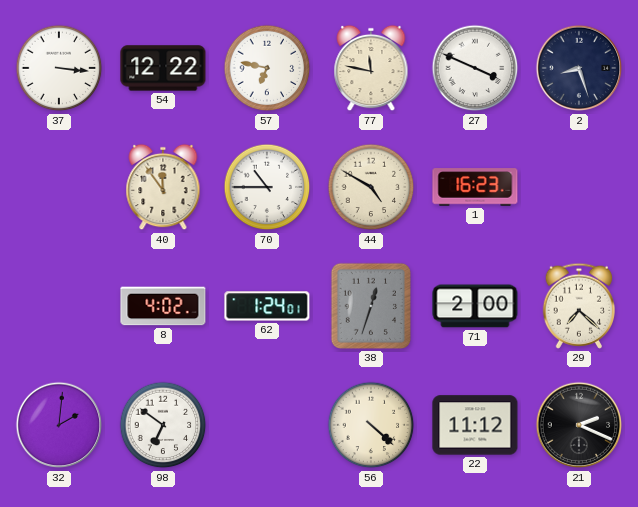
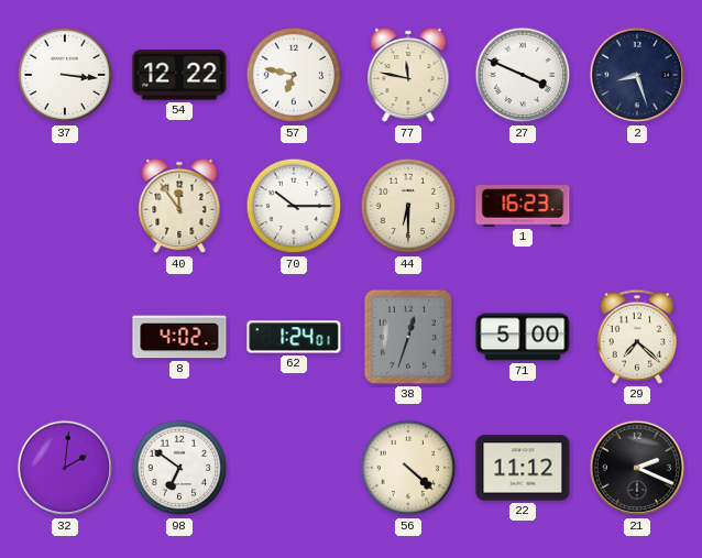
70: 10:45 -> 10:15
44: 4:50 -> 6:30
71: 2:00 -> 5:00
